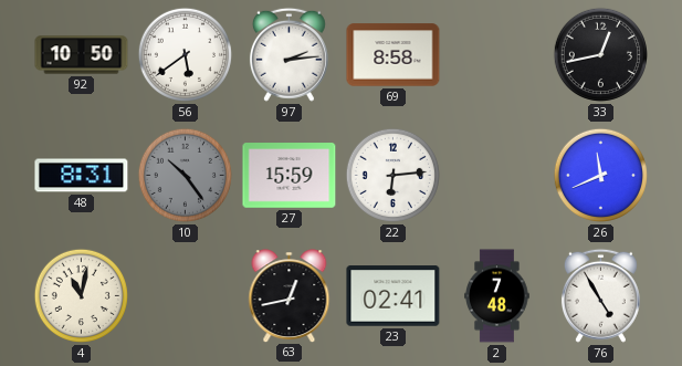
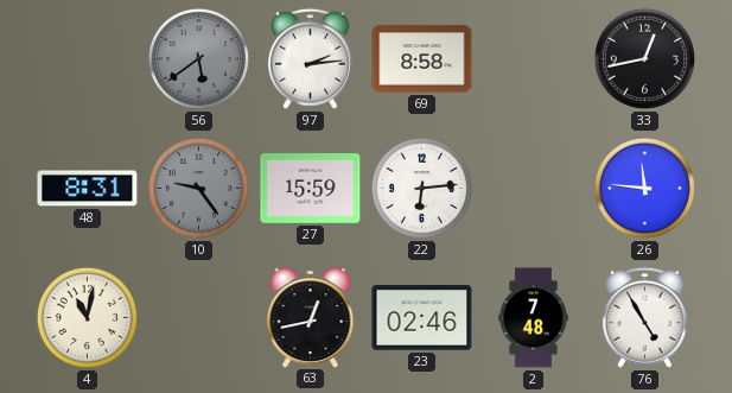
92: 10:50 -> none
56 dial: white -> grey
10: 10:24 -> 9:24
26: 11:41 -> 11:46
23: 02:41 -> 02:46
